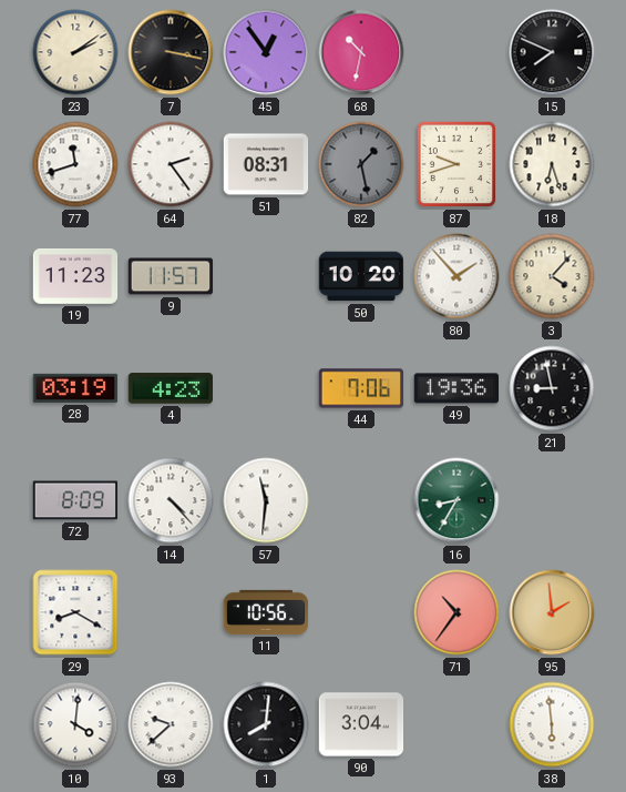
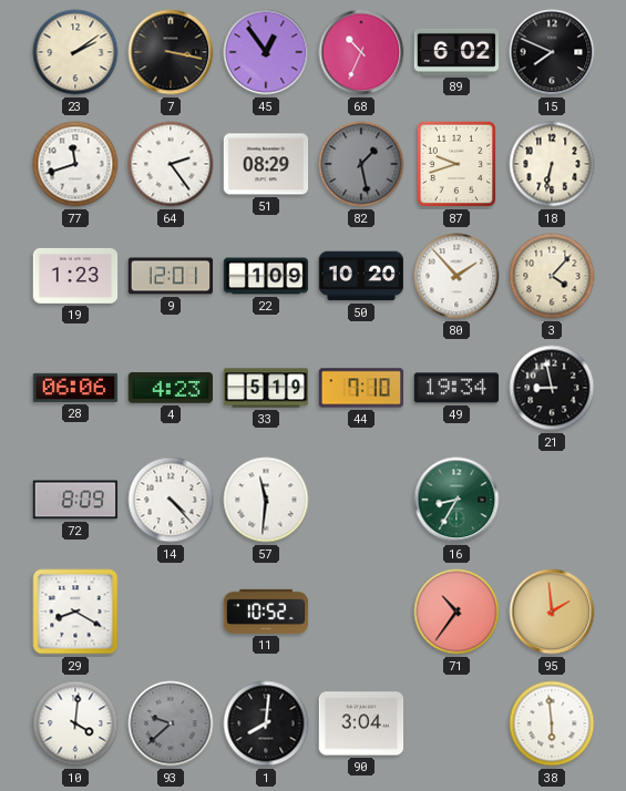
68: 10:32 -> 10:34
89: none -> 6:02
51: 08:31 -> 08:29
18: 6:27 -> 6:32
19: 11:23 -> 1:23
9: 11:57 -> 12:01
22: none -> 1:09
28: 03:19 -> 06:06
33: none -> 5:19
44: 7:06 -> 7:10
49: 19:36 -> 19:34
11: 10:56 -> 10:52
93 dial: white -> grey
